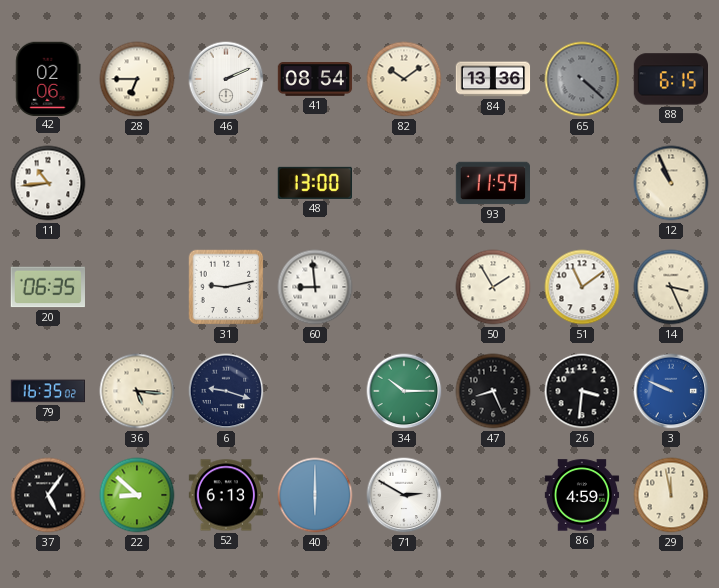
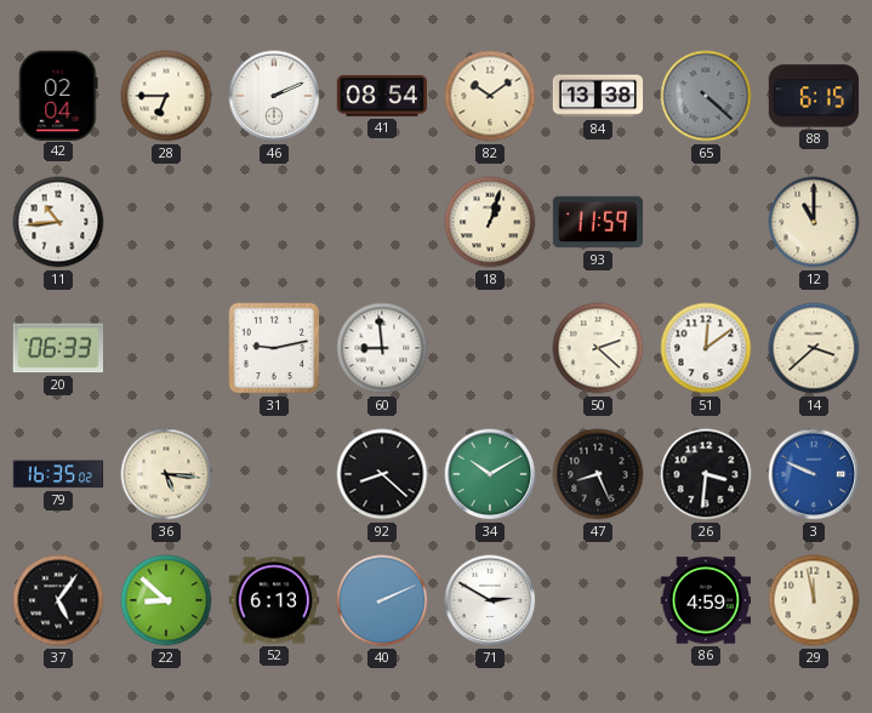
42: 02:06 -> 02:04
84: 13:36 -> 13:38
48: 13:00 -> none
18: none -> 1:03
12: 10:56 -> 11:00
20: 06:35 -> 06:33
50: 1:55 -> 2:22
51: 11:09 -> 12:09
14: 3:26 -> 3:38
6: 9:18 -> none
92: none -> 8:22
34: 10:15 -> 10:10
40: 6:00 -> 2:11
